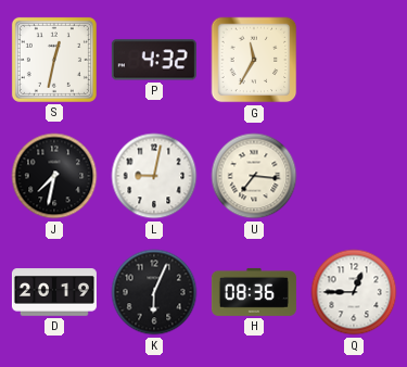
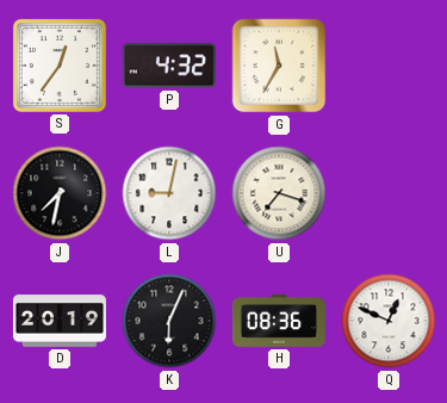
S: 12:32 -> 12:36
U: 7:16 -> 7:18
Q: 12:45 -> 12:49
